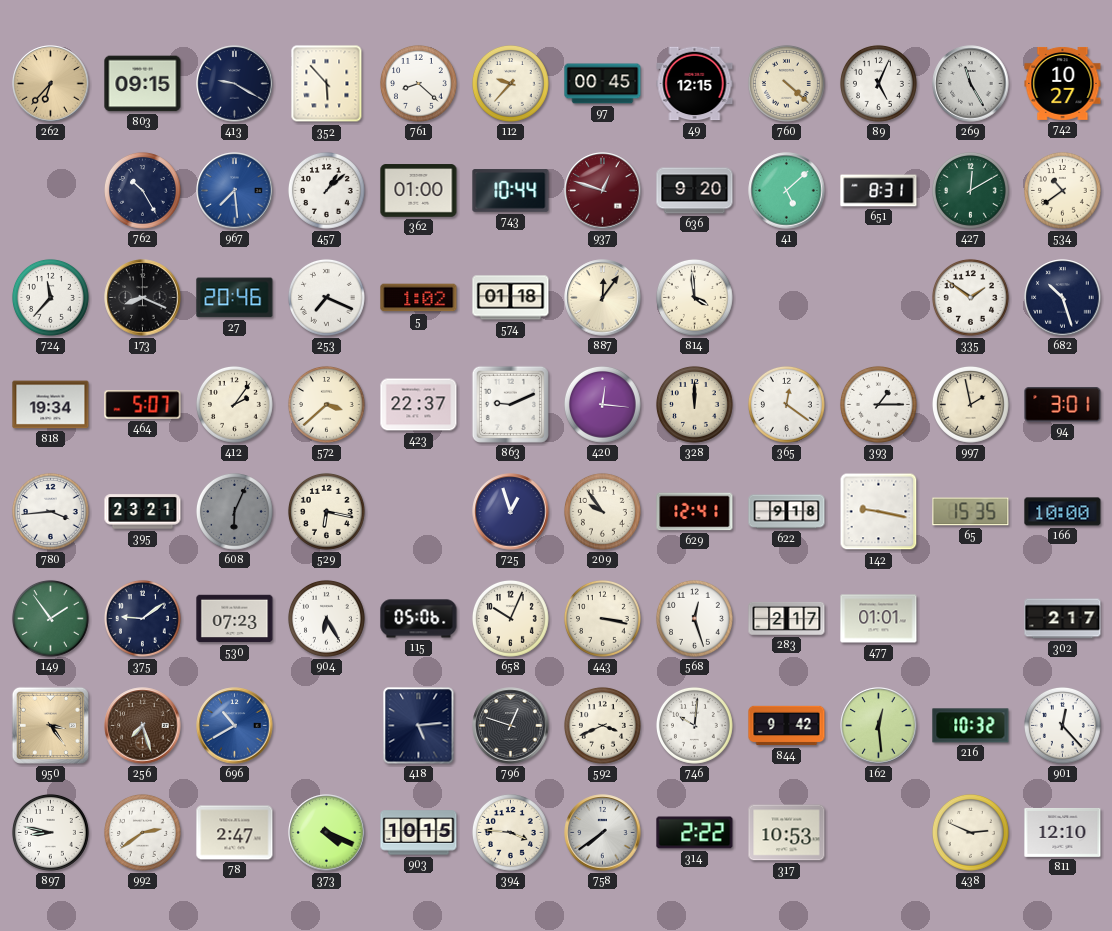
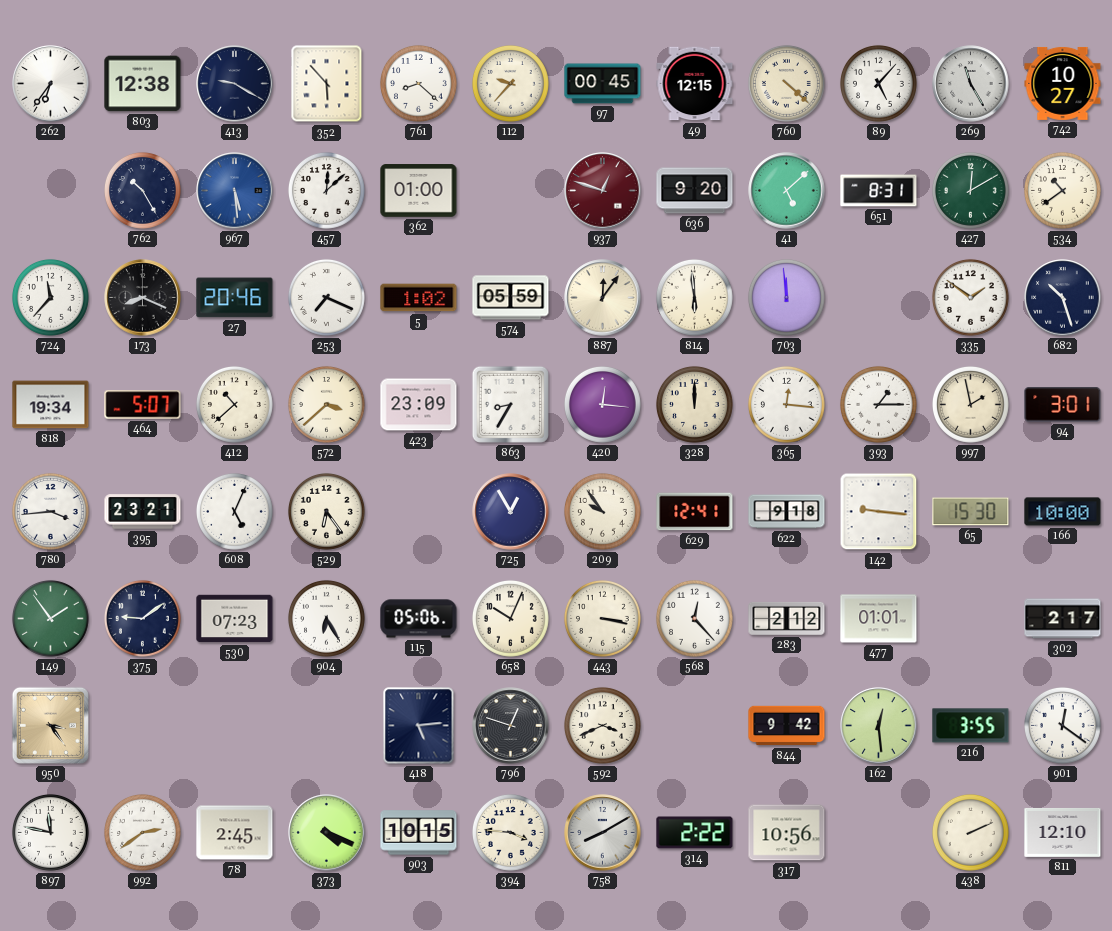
262: 6:37 -> 6:36
262 dial: champagne -> white
803: 09:15 -> 12:38
89: 5:04 -> 5:07
967: 7:29 -> 5:29
457: 1:08 -> 12:08
743: 10:44 -> none
574: 01:18 -> 05:59
814: 3:59 -> 5:59
703: none -> 11:59
412: 2:06 -> 10:38
423: 22:37 -> 23:09
863: 9:11 -> 8:35
365: 12:21 -> 12:16
608: 6:04 -> 5:04
608 dial: grey -> white
529: 6:17 -> 6:24
725: 12:57 -> 12:55
142: 9:17 -> 9:16
65: 15:35 -> 15:30
568: 12:27 -> 12:23
283: 2:17 -> 2:12
256: 7:27 -> none
696: 10:40 -> none
746: 10:01 -> none
216: 10:32 -> 3:55
901: 12:23 -> 12:21
897: 8:47 -> 11:47
78: 2:47 -> 2:45
758: 7:39 -> 8:10
317: 10:53 -> 10:56
438: 2:49 -> 2:11
